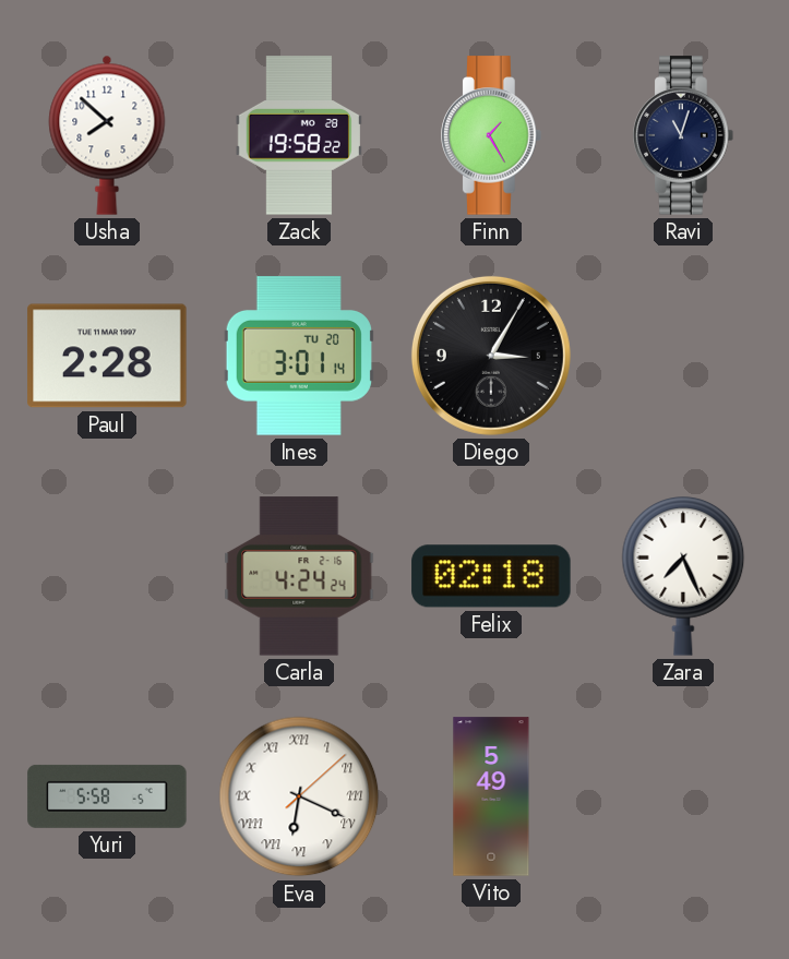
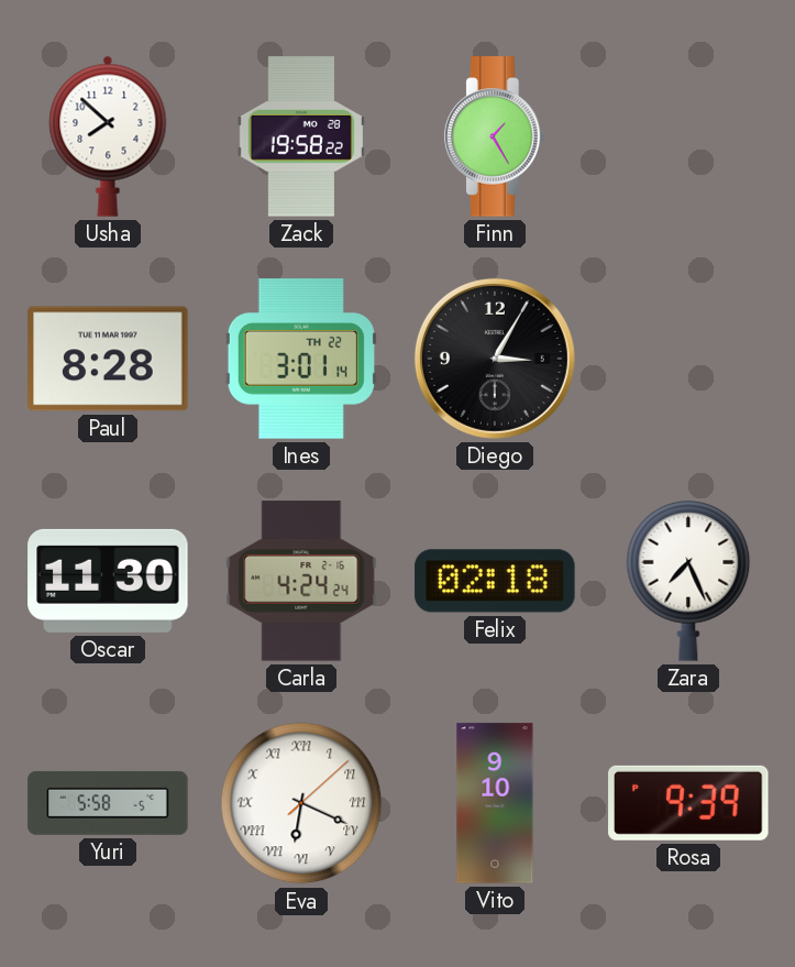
Ravi: 11:03 -> none
Paul: 2:28 -> 8:28
Ines date: TU 20 -> TH 22
Oscar: none -> 11:30
Vito: 5:49 -> 9:10
Rosa: none -> 9:39
